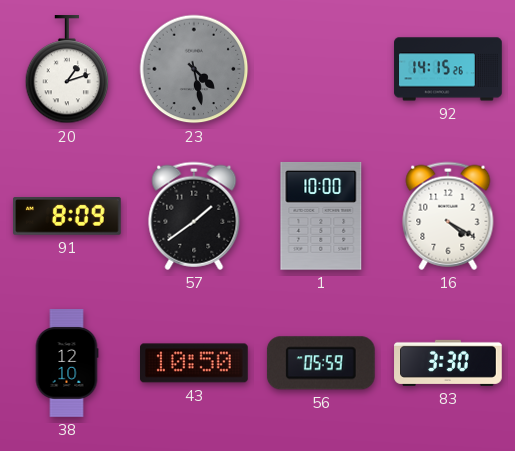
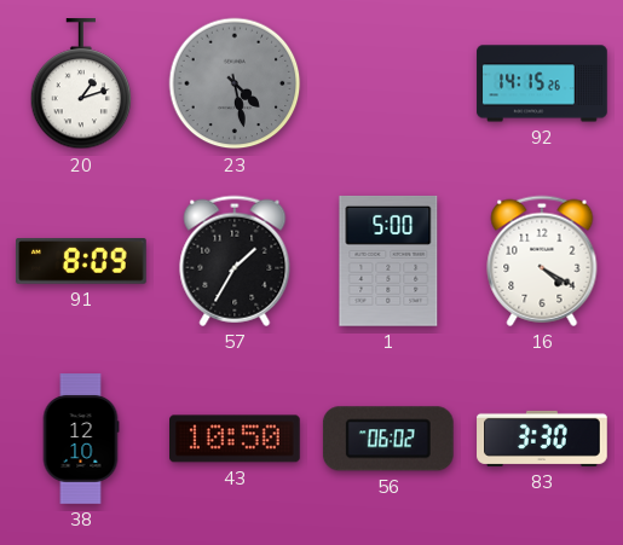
57: 1:39 -> 1:35
1: 10:00 -> 5:00
56: 05:59 -> 06:02
